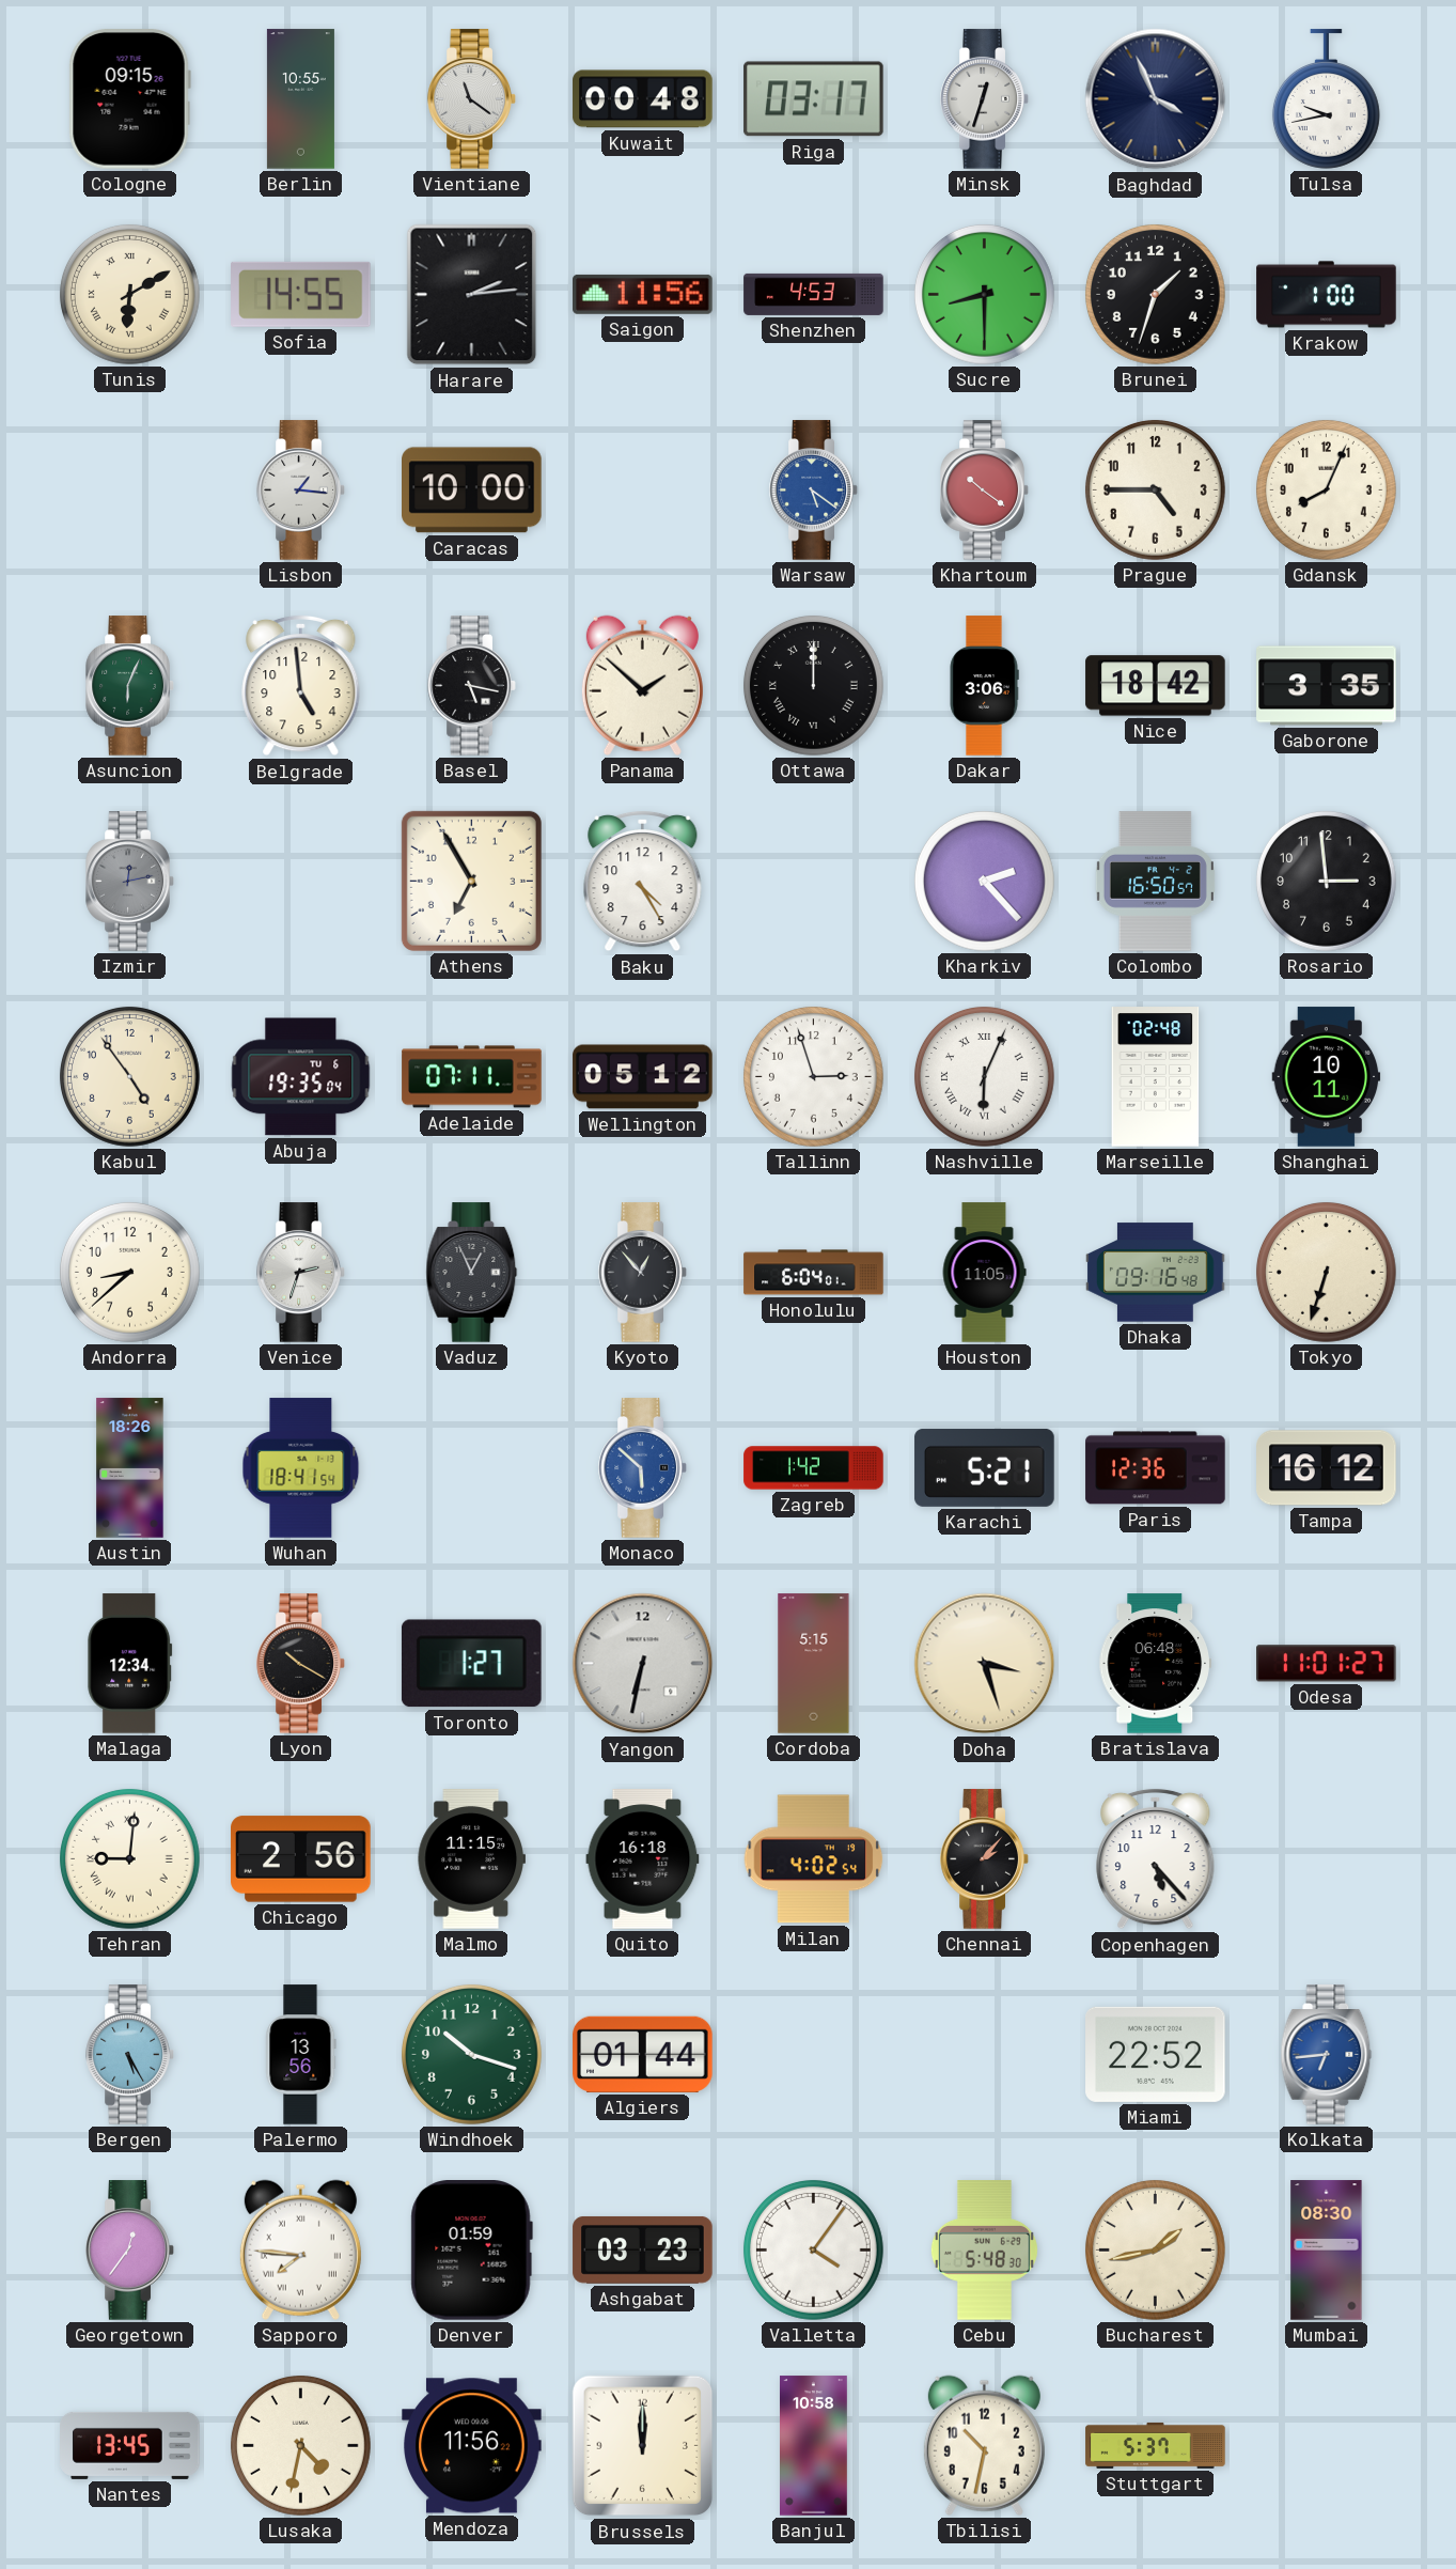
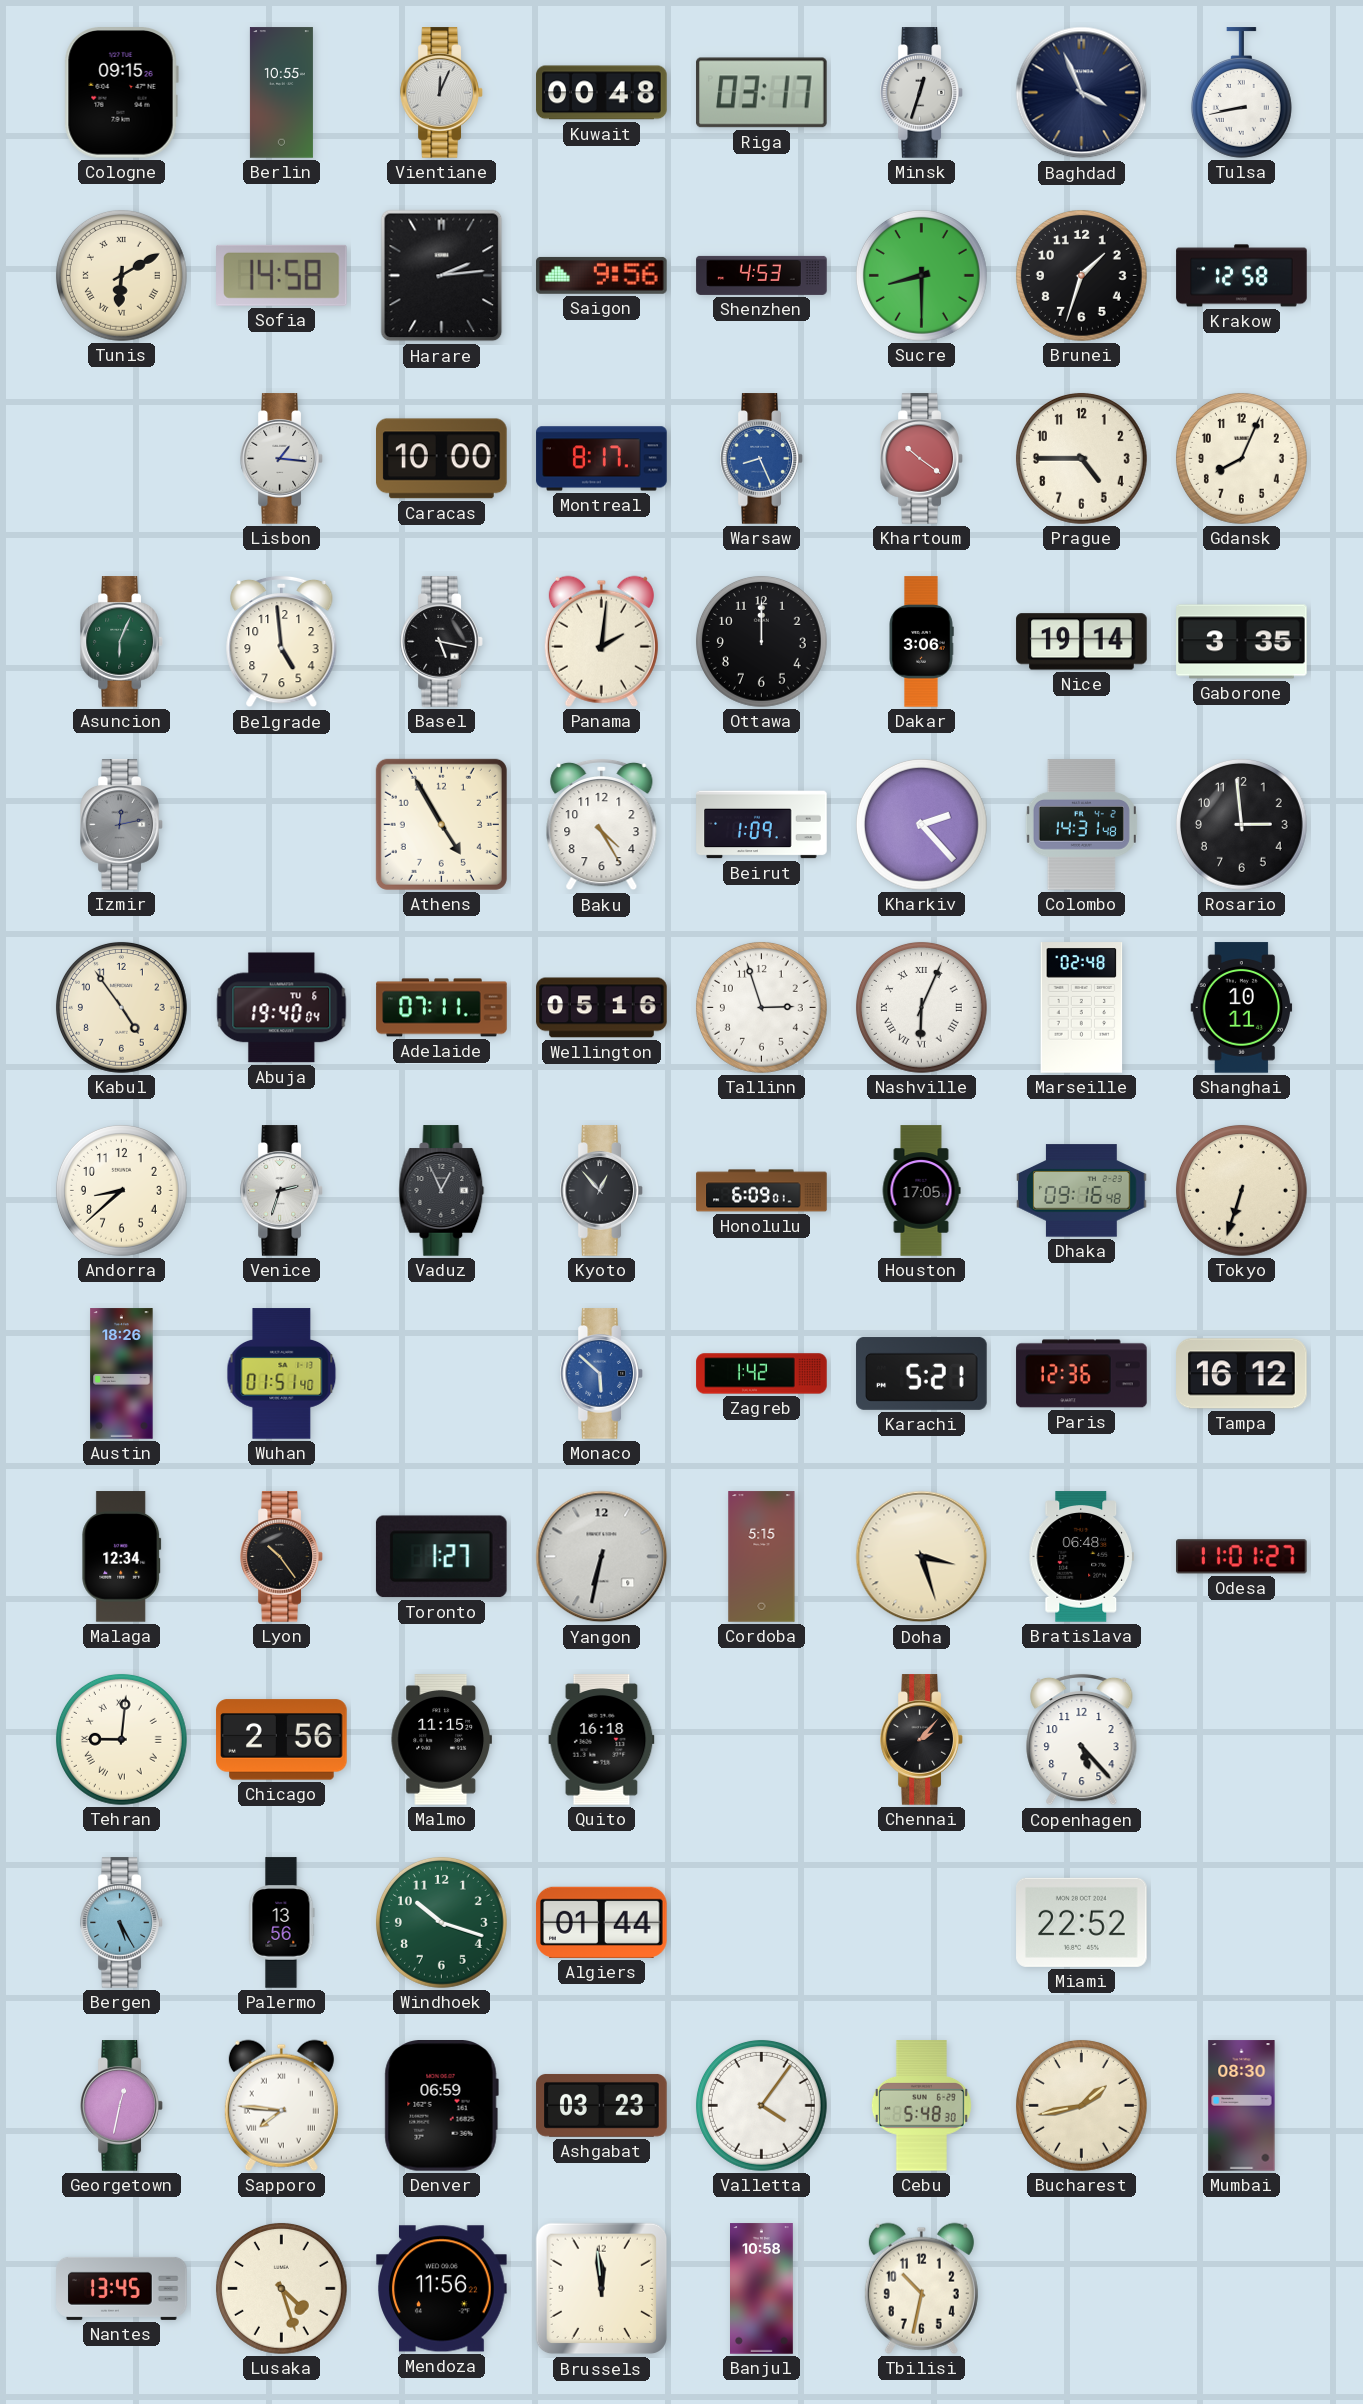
Vientiane: 11:21 -> 12:04
Tulsa: 9:43 -> 8:43
Sofia: 14:55 -> 14:58
Saigon: 11:56 -> 9:56
Krakow: 1:00 -> 12:58
Montreal: none -> 8:17
Warsaw: 5:21 -> 8:26
Panama: 1:52 -> 2:01
Ottawa numerals: Roman -> Arabic
Nice: 18:42 -> 19:14
Athens: 6:55 -> 4:55
Beirut: none -> 1:09
Colombo: 16:50 -> 14:31
Abuja: 19:35 -> 19:40
Wellington: 05:12 -> 05:16
Honolulu: 6:04 -> 6:09
Houston: 11:05 -> 17:05
Wuhan: 18:41 -> 01:51
Lyon: 10:20 -> 10:24
Milan: 4:02 -> none
Kolkata: 6:44 -> none
Georgetown: 12:36 -> 12:32
Denver: 01:59 -> 06:59
Lusaka: 4:32 -> 4:27
Brussels: 12:00 -> 11:59
Stuttgart: 5:37 -> none
